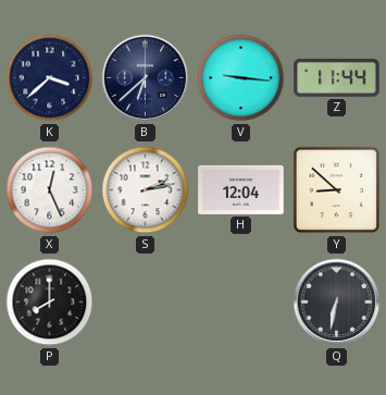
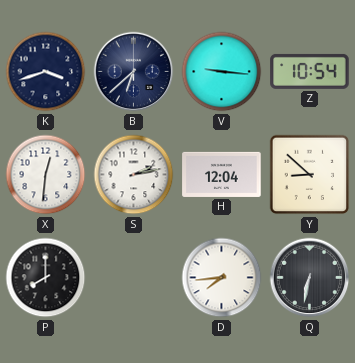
K: 3:38 -> 3:42
Z: 11:44 -> 10:54
X: 12:26 -> 12:31
D: none -> 7:44
